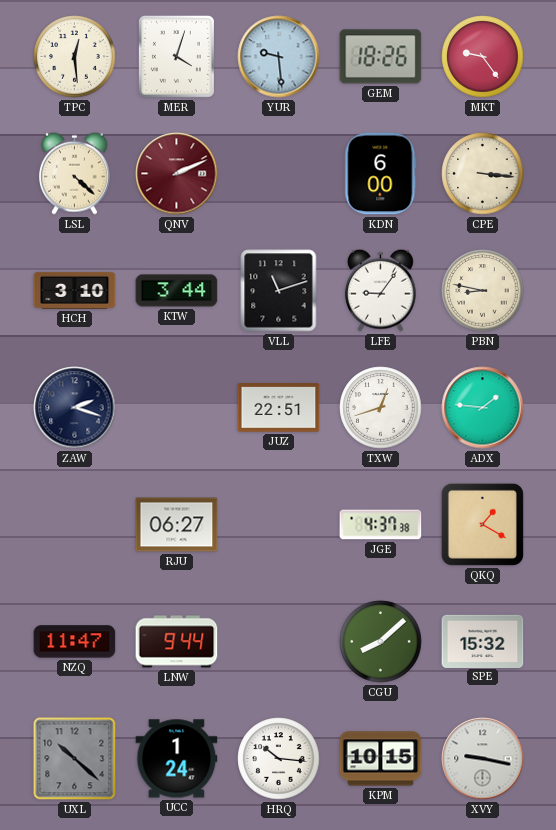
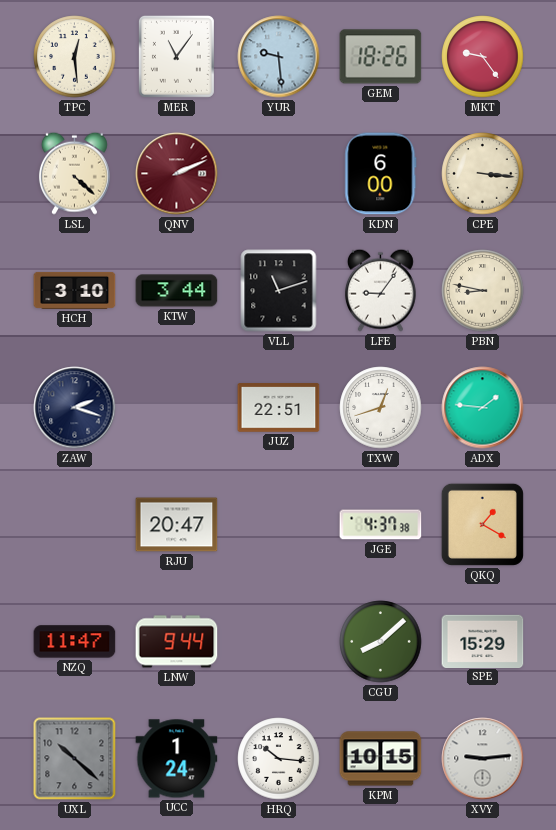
MER: 4:03 -> 11:06
RJU: 06:27 -> 20:47
SPE: 15:32 -> 15:29
XVY: 9:17 -> 9:14
